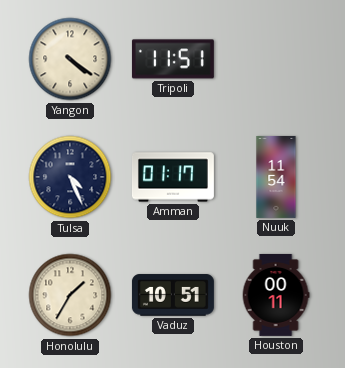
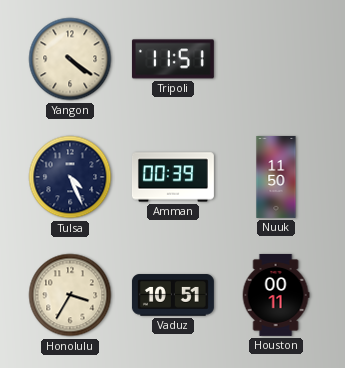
Amman: 01:17 -> 00:39
Nuuk: 11:54 -> 11:50
Honolulu: 1:35 -> 3:35
